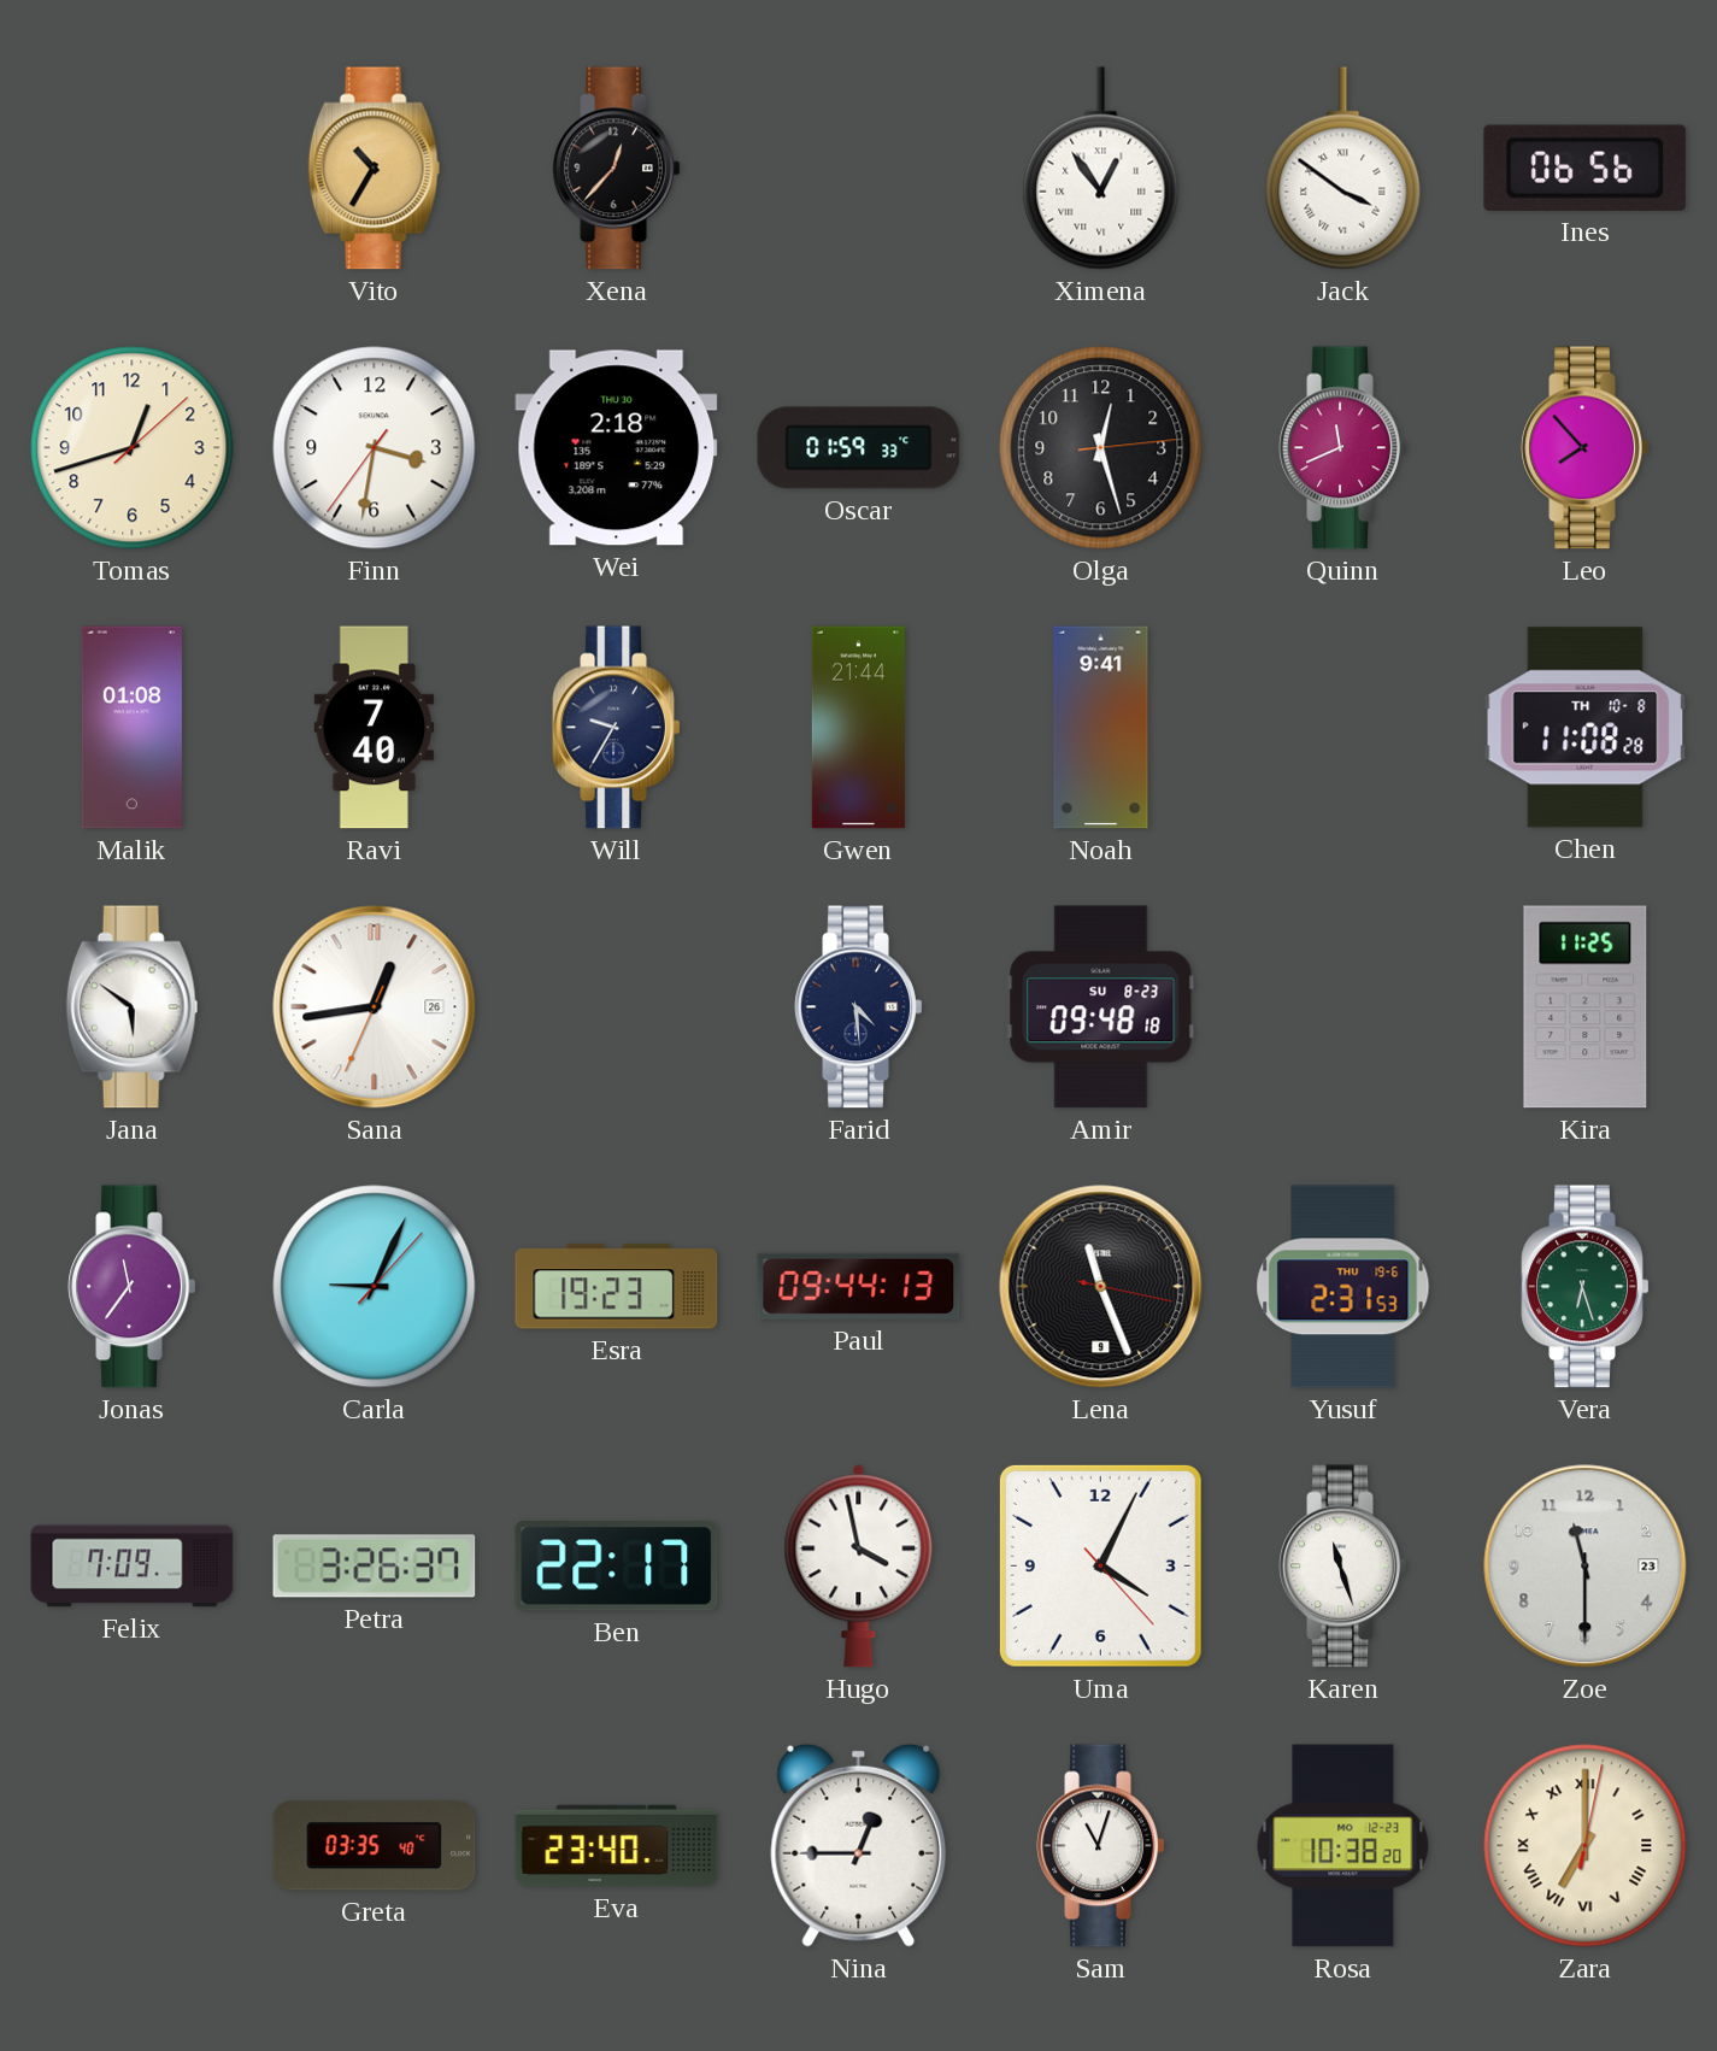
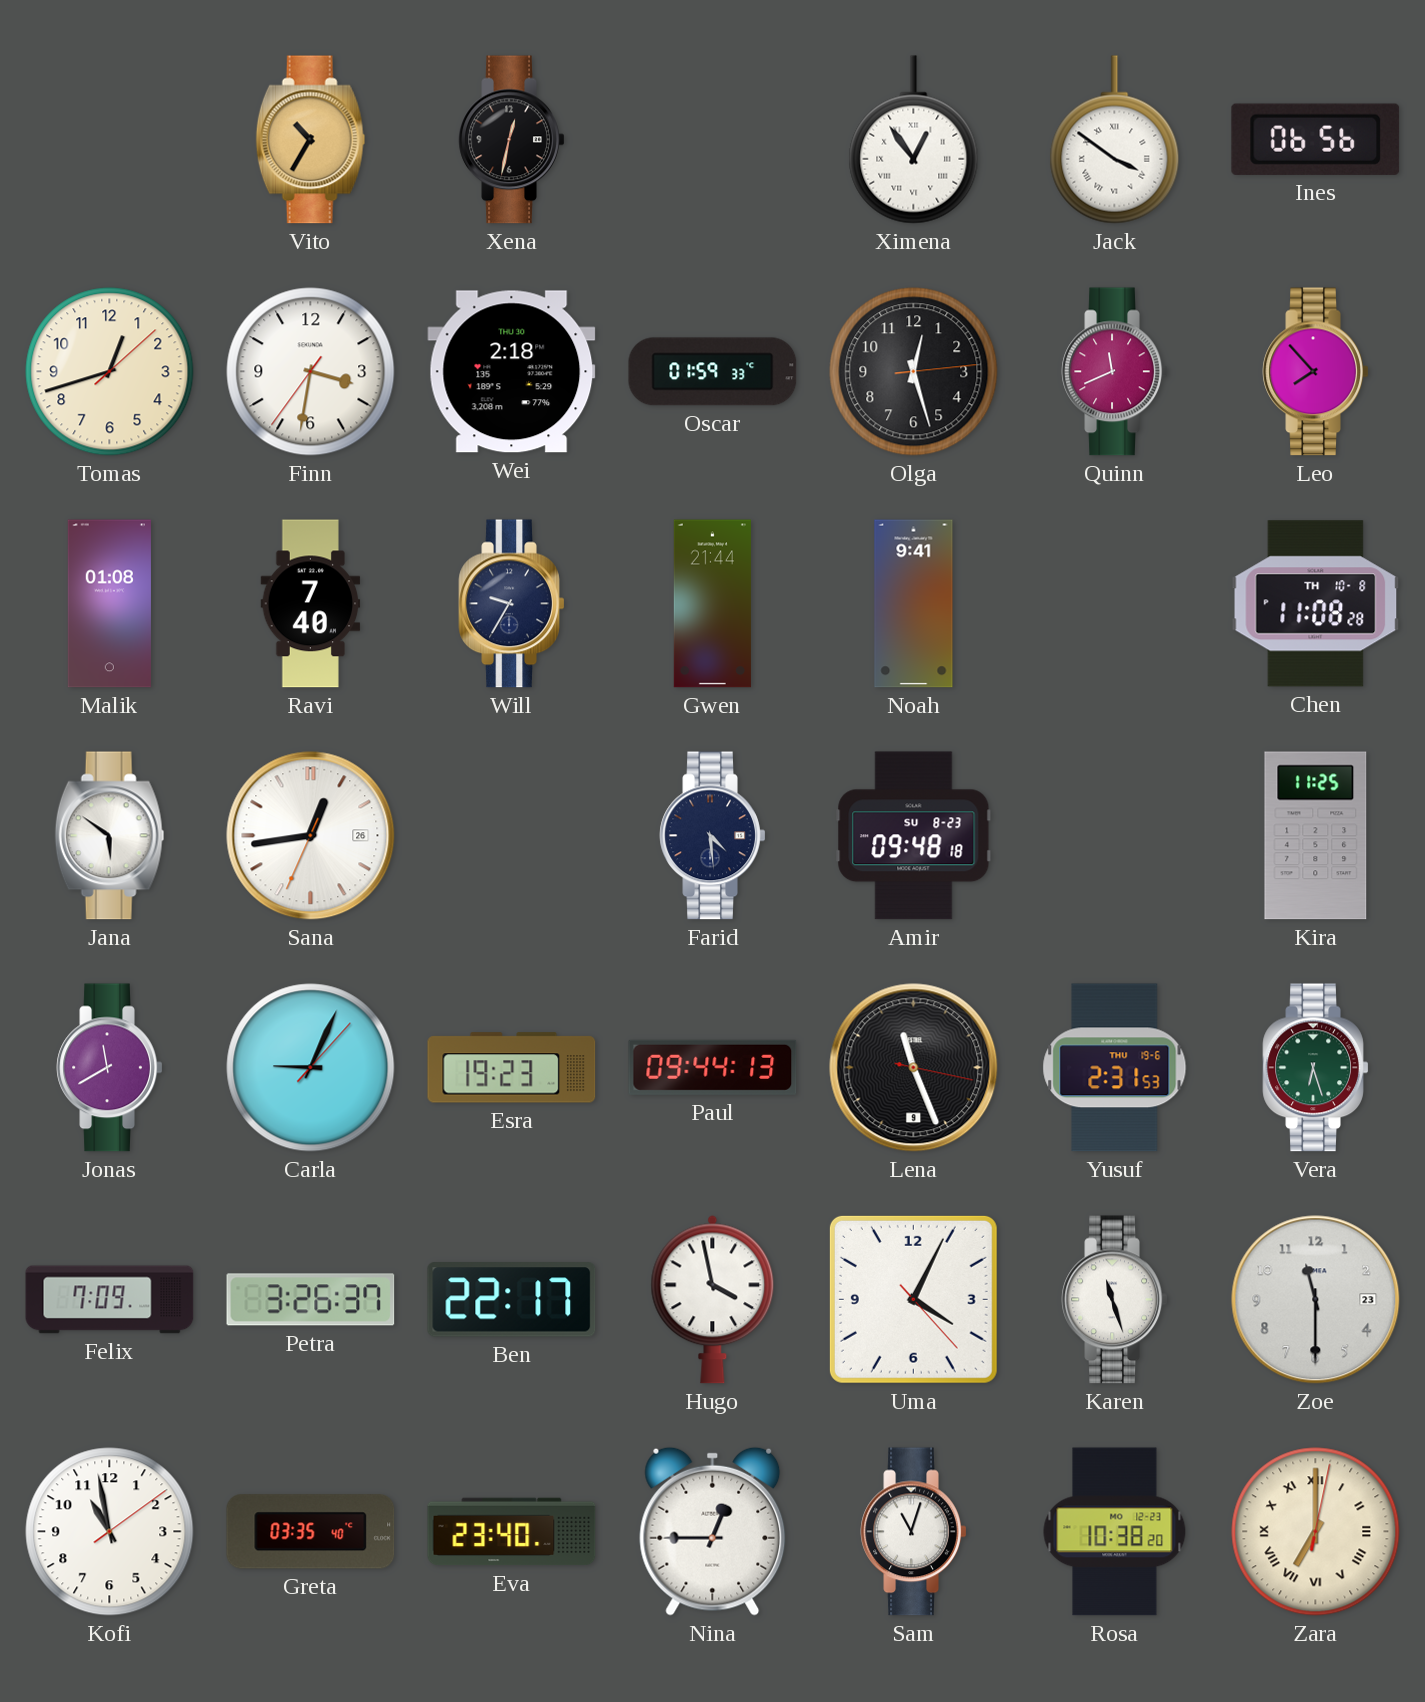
Xena: 12:37 -> 12:32
Jonas: 11:36 -> 11:40
Kofi: none -> 10:58
